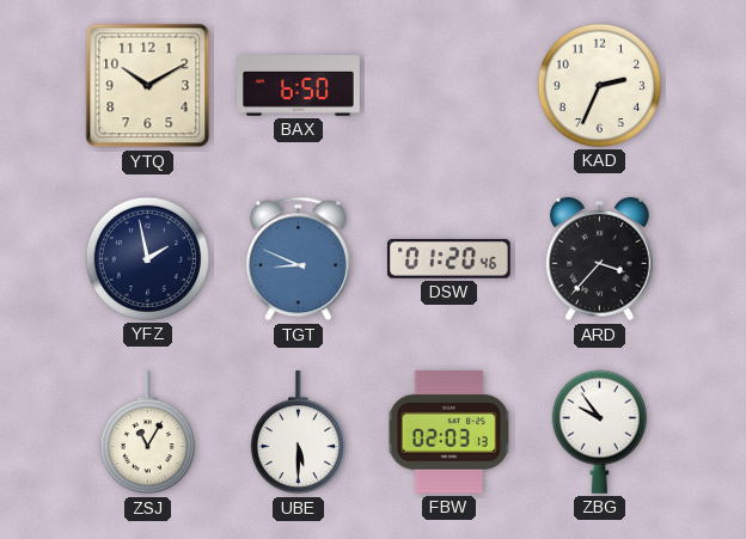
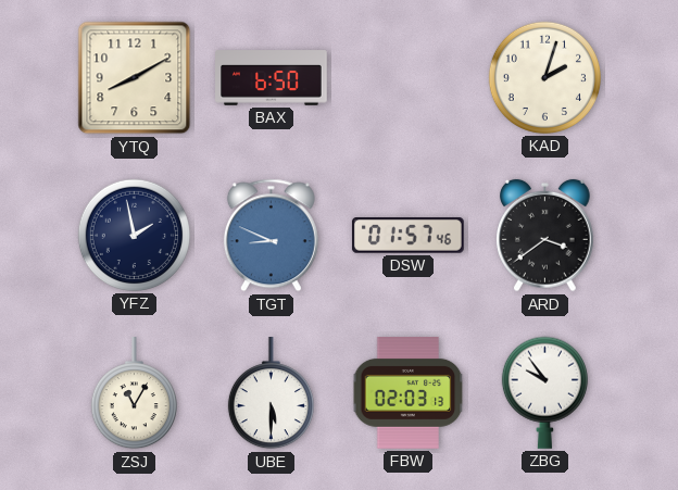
YTQ: 10:10 -> 8:10
KAD: 2:34 -> 2:03
DSW: 01:20 -> 01:57
ARD: 3:37 -> 3:39
